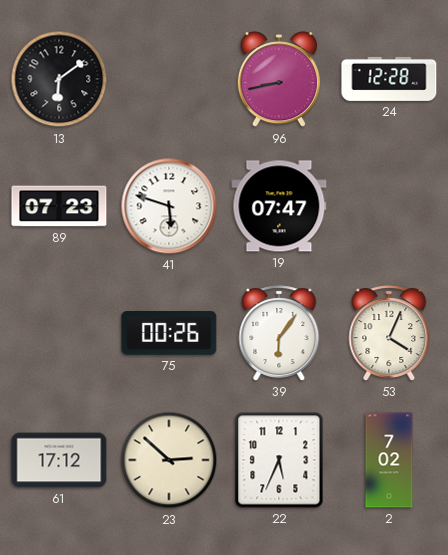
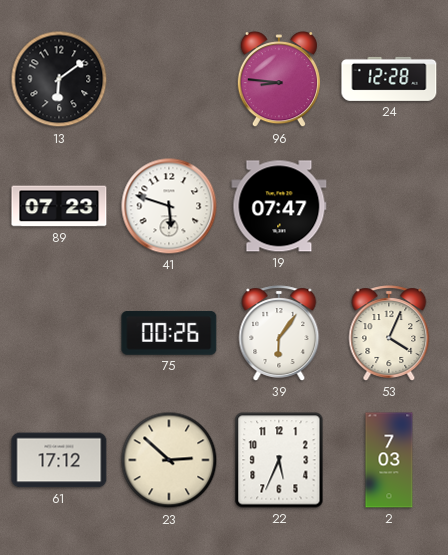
96: 8:43 -> 8:46
2: 7:02 -> 7:03
